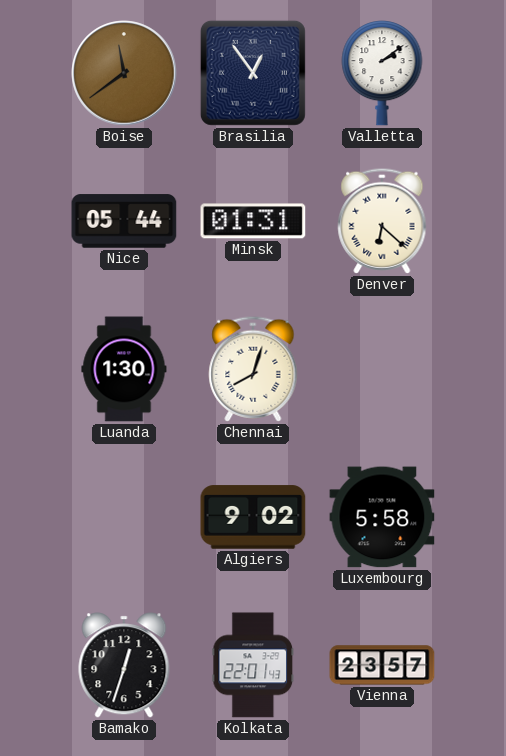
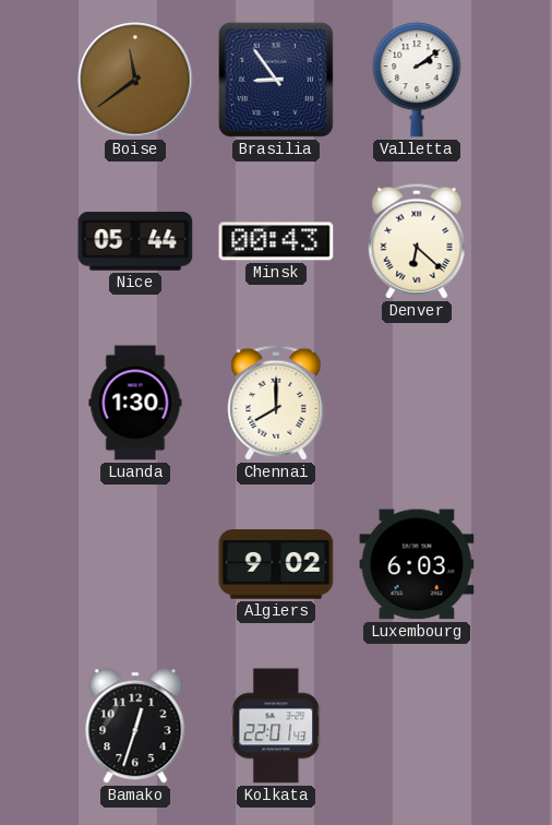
Brasilia: 12:54 -> 8:54
Minsk: 01:31 -> 00:43
Chennai: 8:03 -> 8:00
Luxembourg: 5:58 -> 6:03
Vienna: 23:57 -> none
